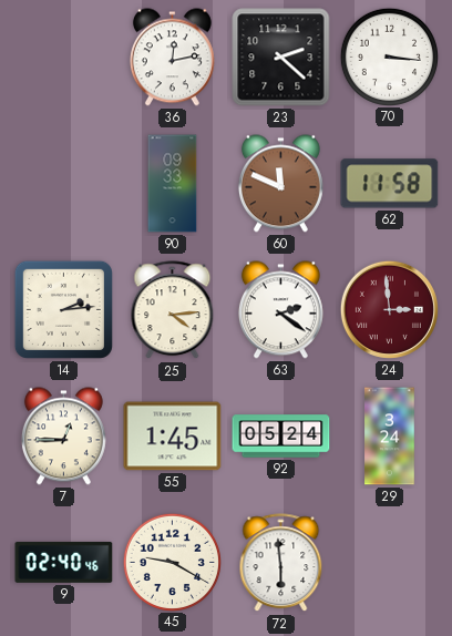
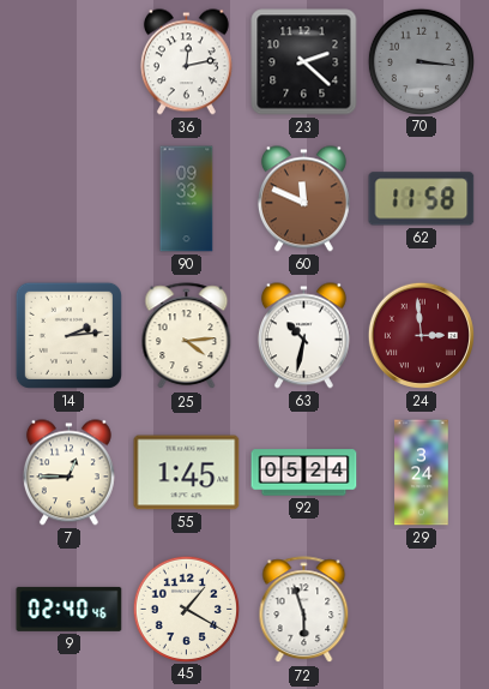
70 dial: white -> grey
63: 2:21 -> 10:32
45: 9:20 -> 1:20
72: 5:59 -> 5:57
